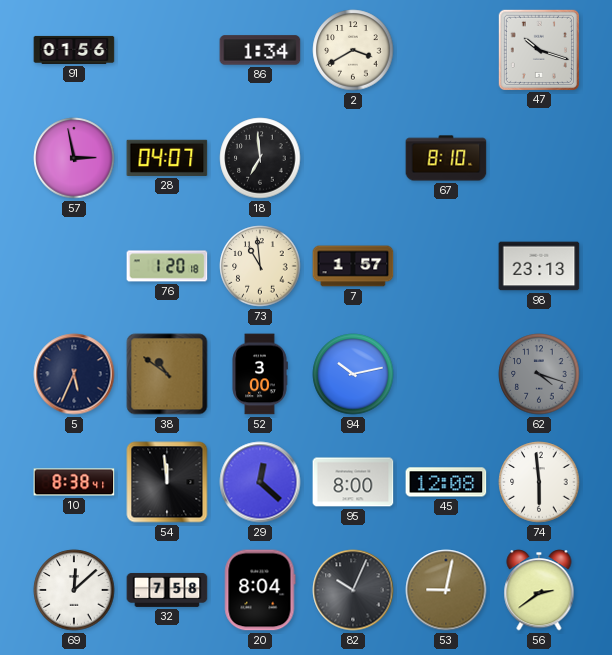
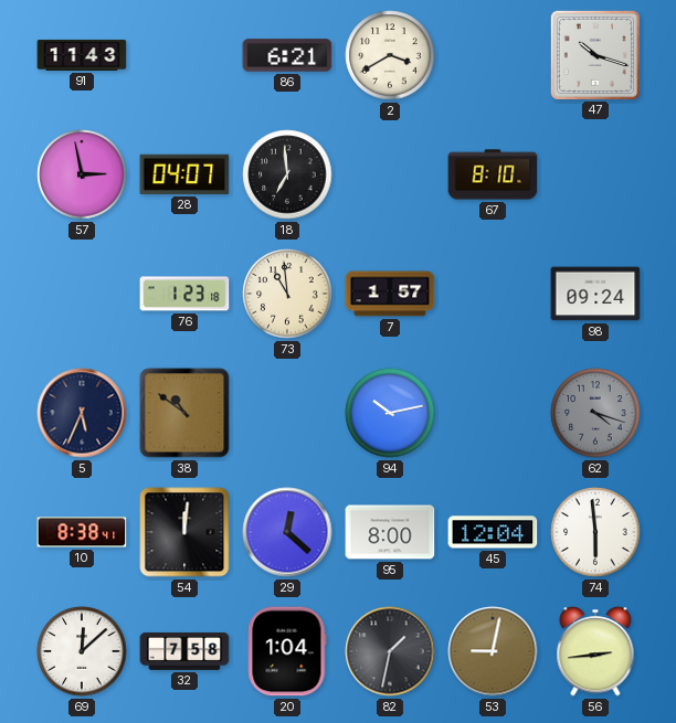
91: 01:56 -> 11:43
86: 1:34 -> 6:21
76: 1:20 -> 1:23
98: 23:13 -> 09:24
52: 3:00 -> none
54: 11:59 -> 12:01
45: 12:08 -> 12:04
20: 8:04 -> 1:04
82: 10:04 -> 1:32
56: 2:39 -> 2:44
